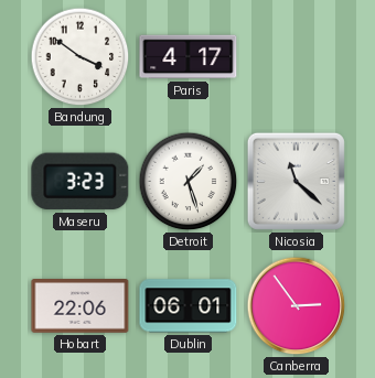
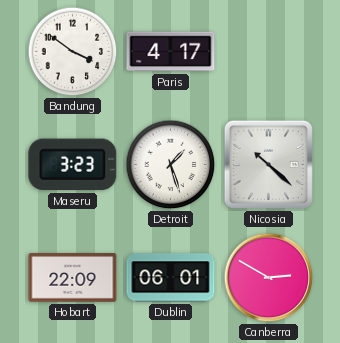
Nicosia: 11:22 -> 10:22
Hobart: 22:06 -> 22:09
Canberra: 2:54 -> 2:50
